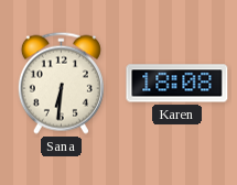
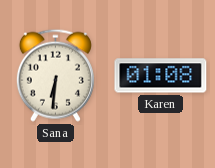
Karen: 18:08 -> 01:08
